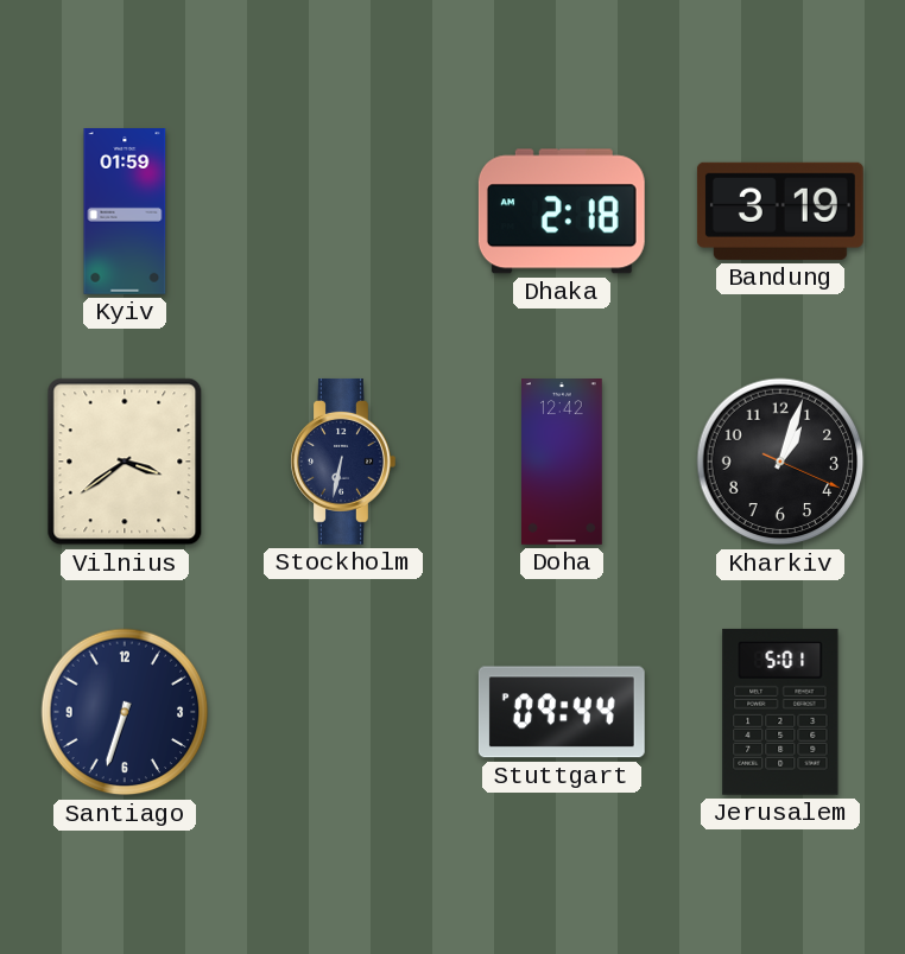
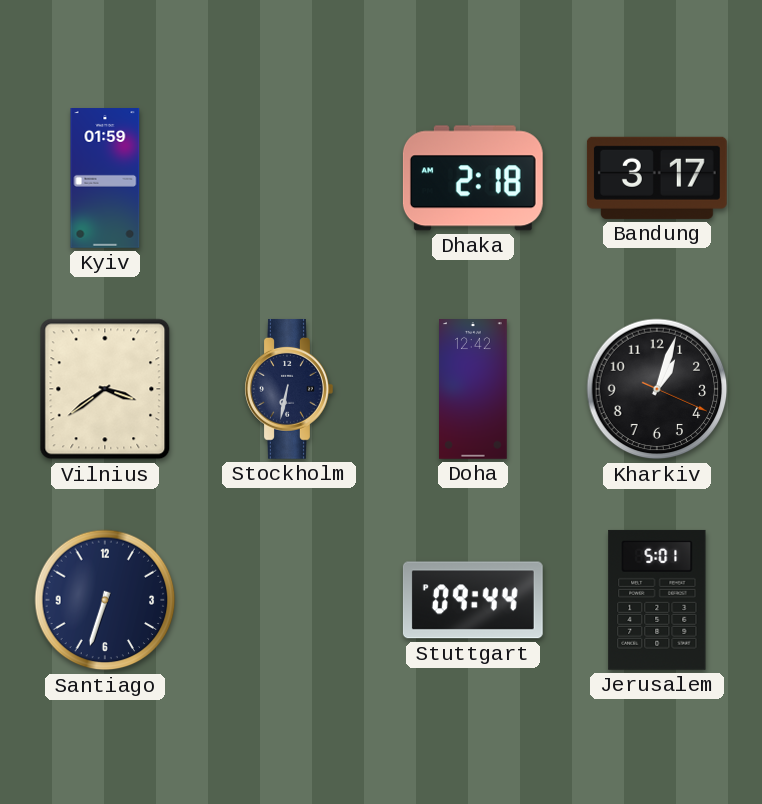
Bandung: 3:19 -> 3:17
